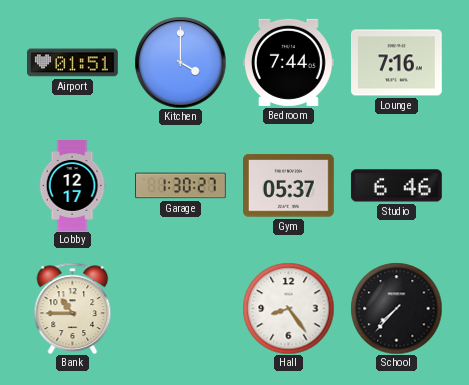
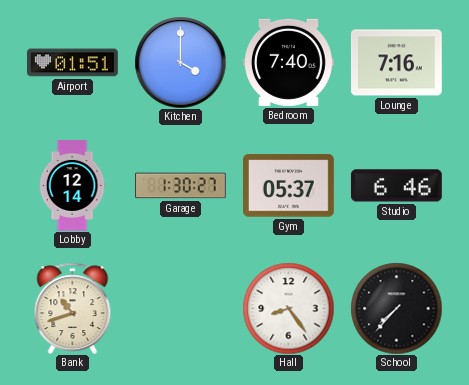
Bedroom: 7:44 -> 7:40
Lobby: 12:17 -> 12:14
Bank: 10:45 -> 10:42
